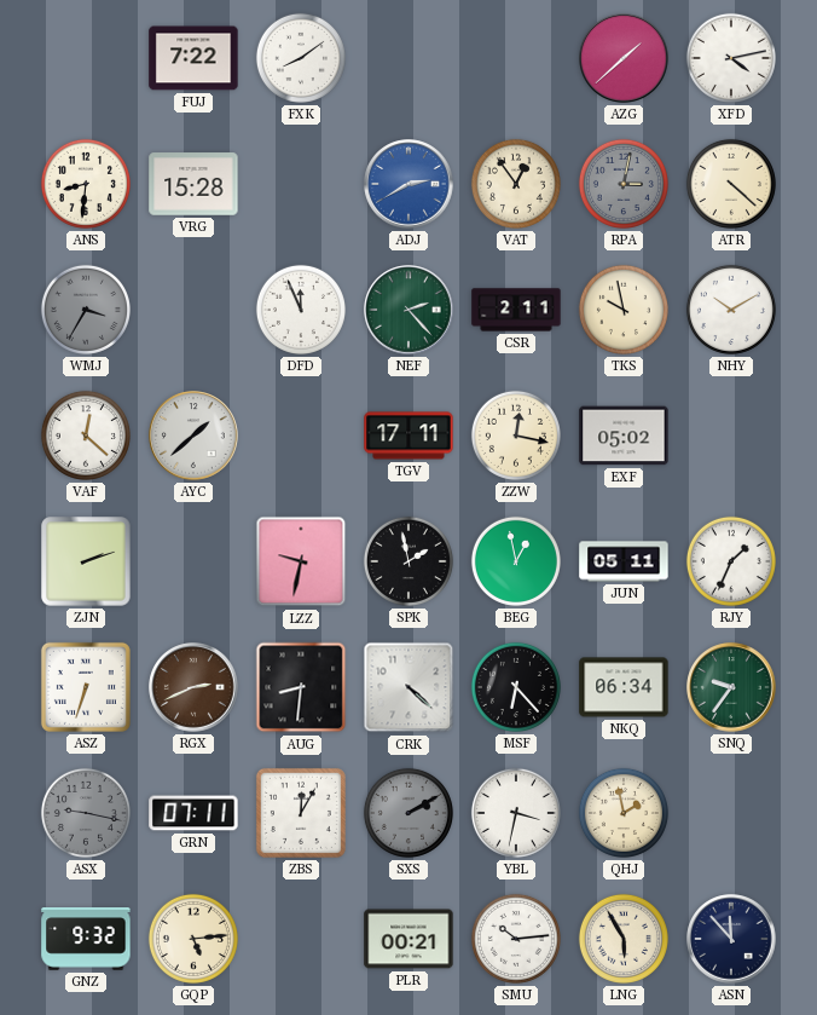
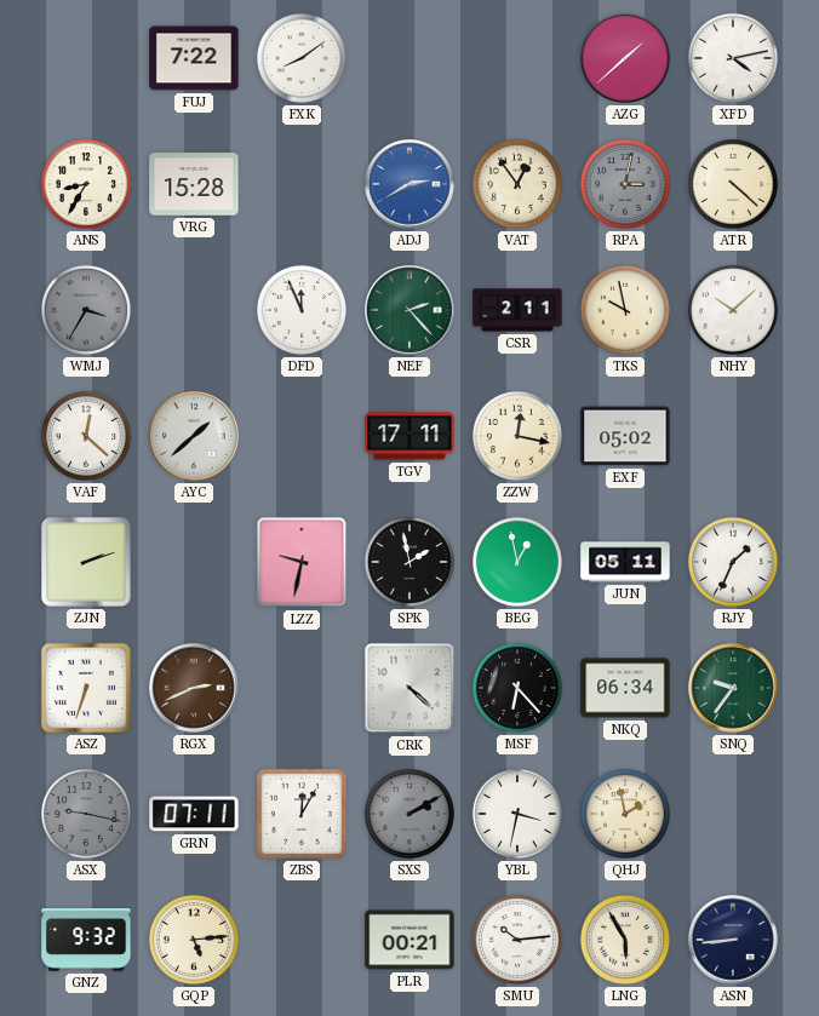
ANS: 8:31 -> 8:35
NHY: 10:10 -> 10:08
AUG: 8:31 -> none
ASN: 11:53 -> 8:44
